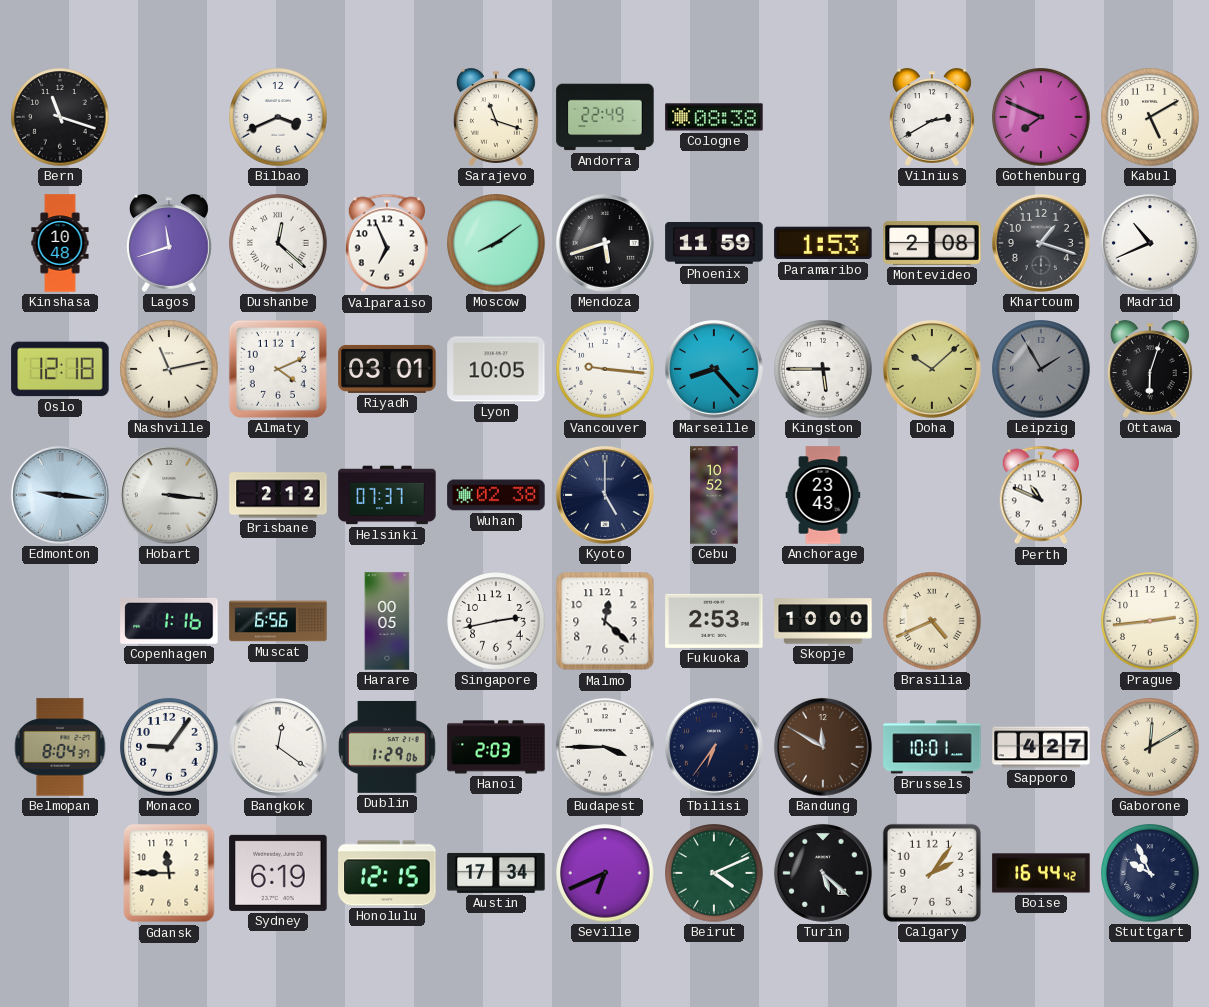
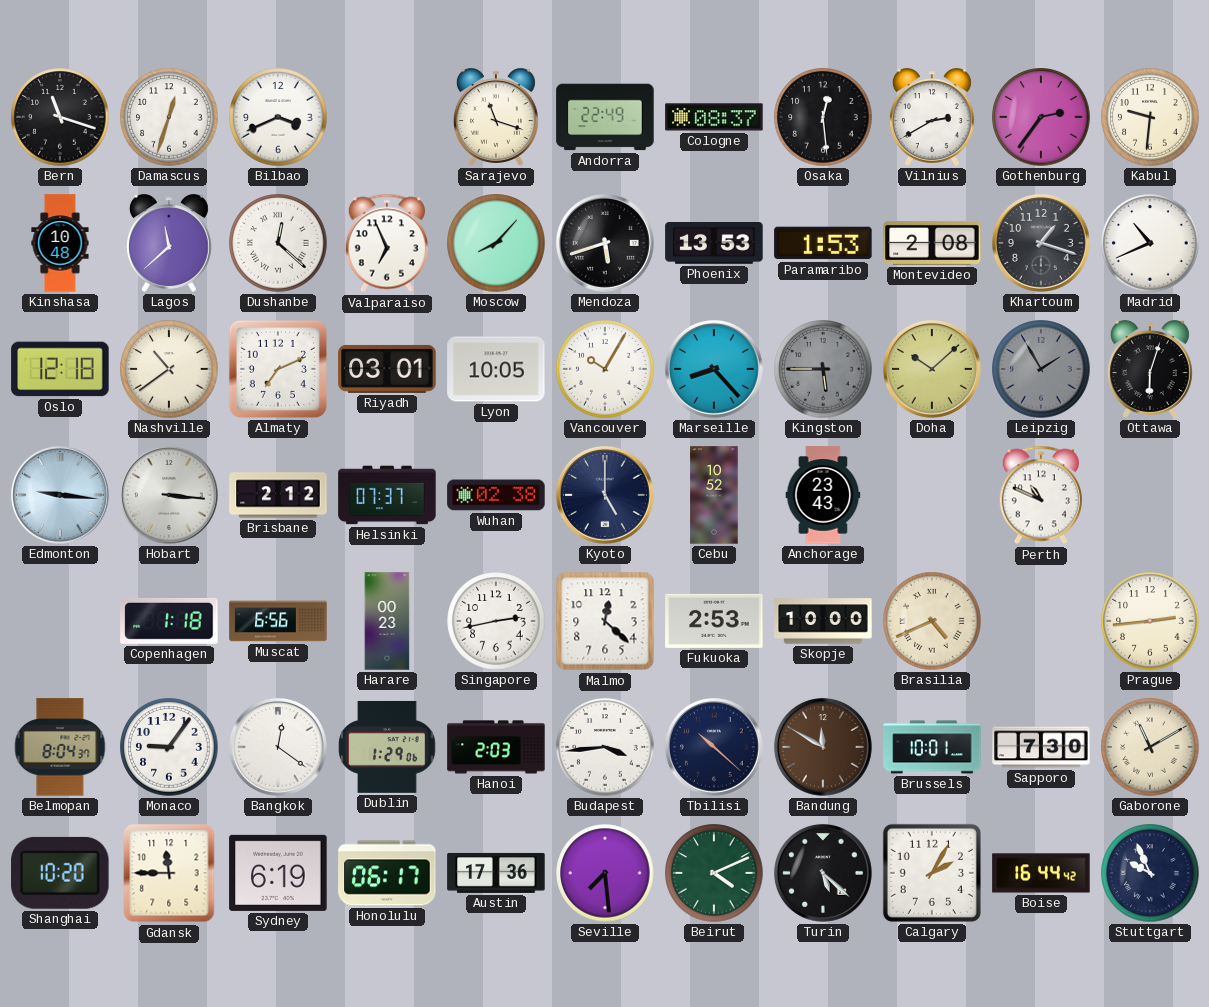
Damascus: none -> 12:33
Cologne: 08:38 -> 08:37
Osaka: none -> 12:29
Gothenburg: 7:49 -> 2:36
Kabul: 5:10 -> 9:31
Lagos: 11:42 -> 11:38
Moscow: 8:09 -> 8:07
Phoenix: 11:59 -> 13:53
Nashville: 11:13 -> 10:39
Almaty: 4:11 -> 7:11
Vancouver: 9:16 -> 10:05
Kingston dial: white -> grey
Copenhagen: 1:16 -> 1:18
Harare: 00:05 -> 00:23
Budapest: 3:45 -> 3:44
Tbilisi: 6:36 -> 10:22
Sapporo: 4:27 -> 7:30
Gaborone: 12:10 -> 11:10
Shanghai: none -> 10:20
Honolulu: 12:15 -> 06:17
Austin: 17:34 -> 17:36
Seville: 6:41 -> 7:29
Calgary: 2:06 -> 2:05
